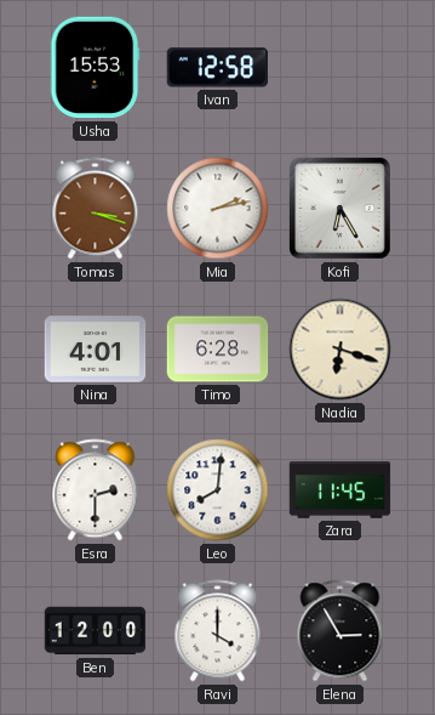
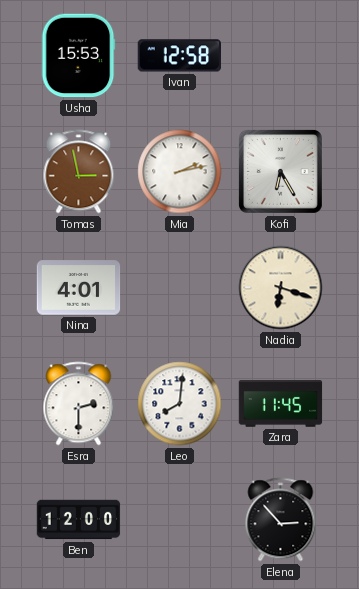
Tomas: 3:18 -> 2:58
Timo: 6:28 -> none
Ravi: 4:00 -> none
Elena: 2:55 -> 2:53
